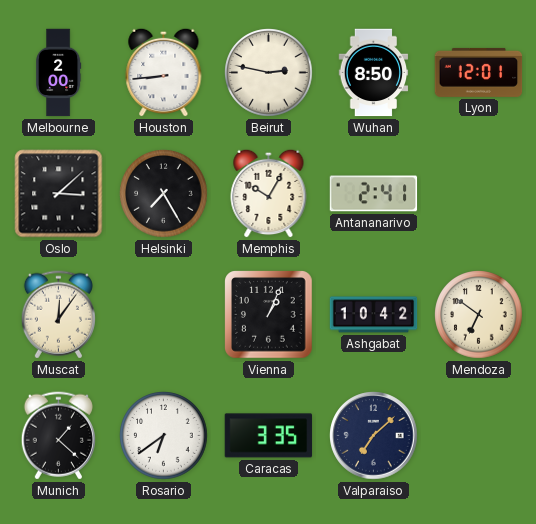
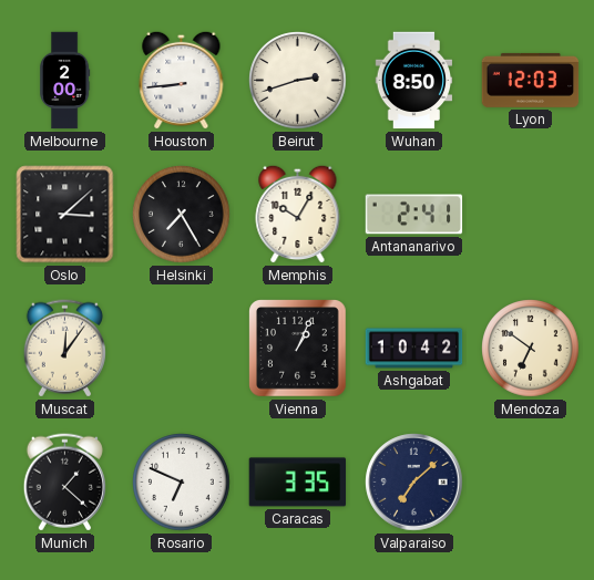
Beirut: 2:47 -> 2:42
Lyon: 12:01 -> 12:03
Rosario: 6:39 -> 6:49
